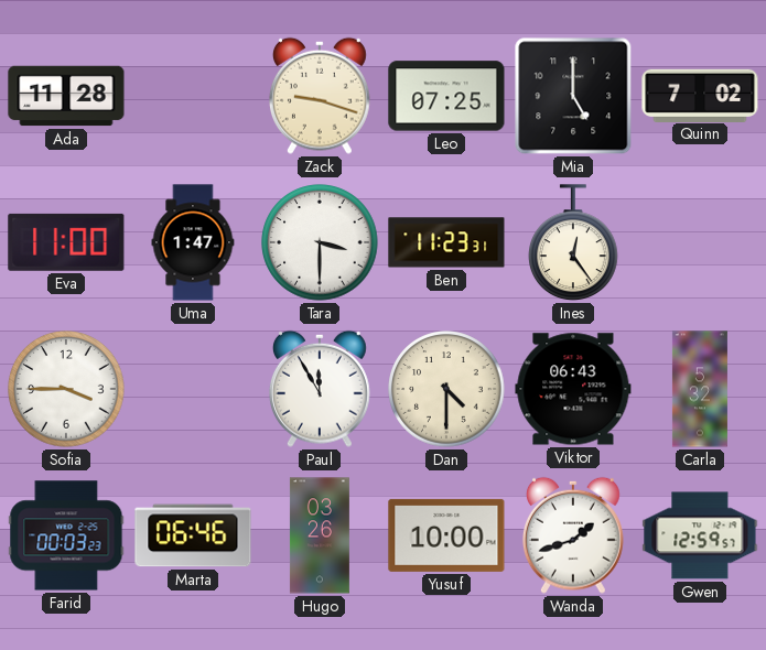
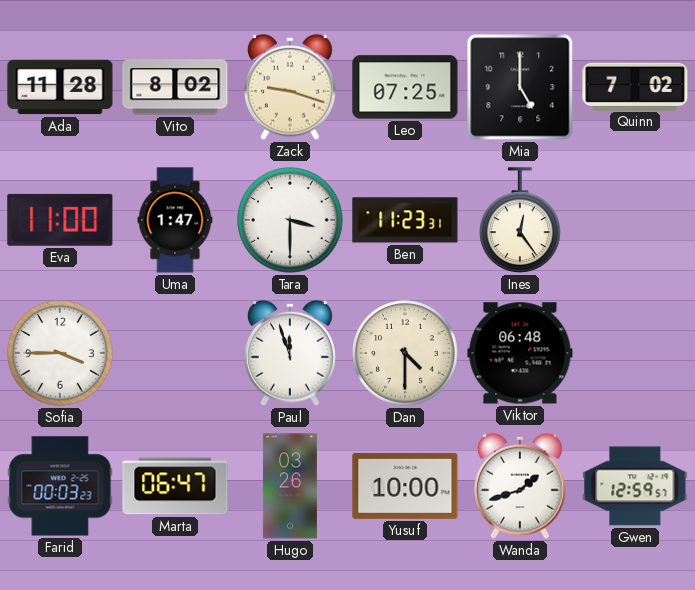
Vito: none -> 8:02
Paul: 11:55 -> 11:57
Viktor: 06:43 -> 06:48
Carla: 5:32 -> none
Marta: 06:46 -> 06:47
